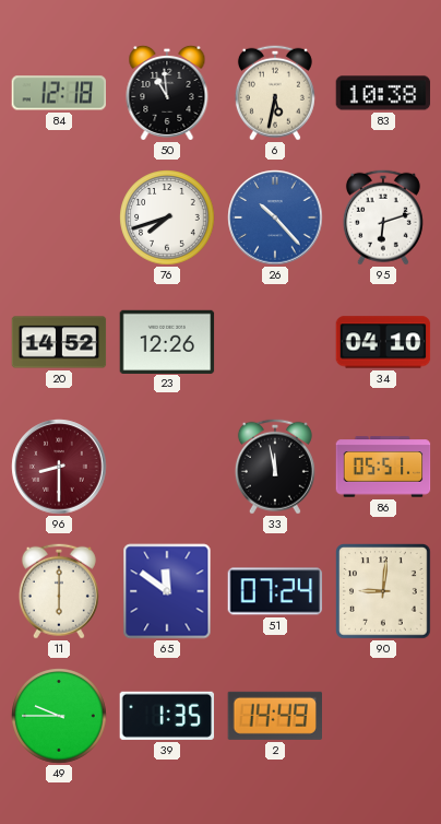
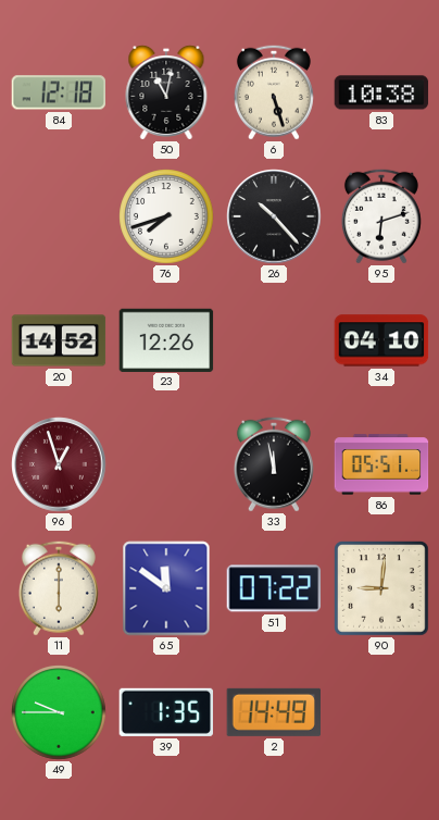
50: 10:59 -> 11:02
6: 5:32 -> 5:27
26 dial: blue -> black
96: 8:30 -> 12:57
51: 07:24 -> 07:22
